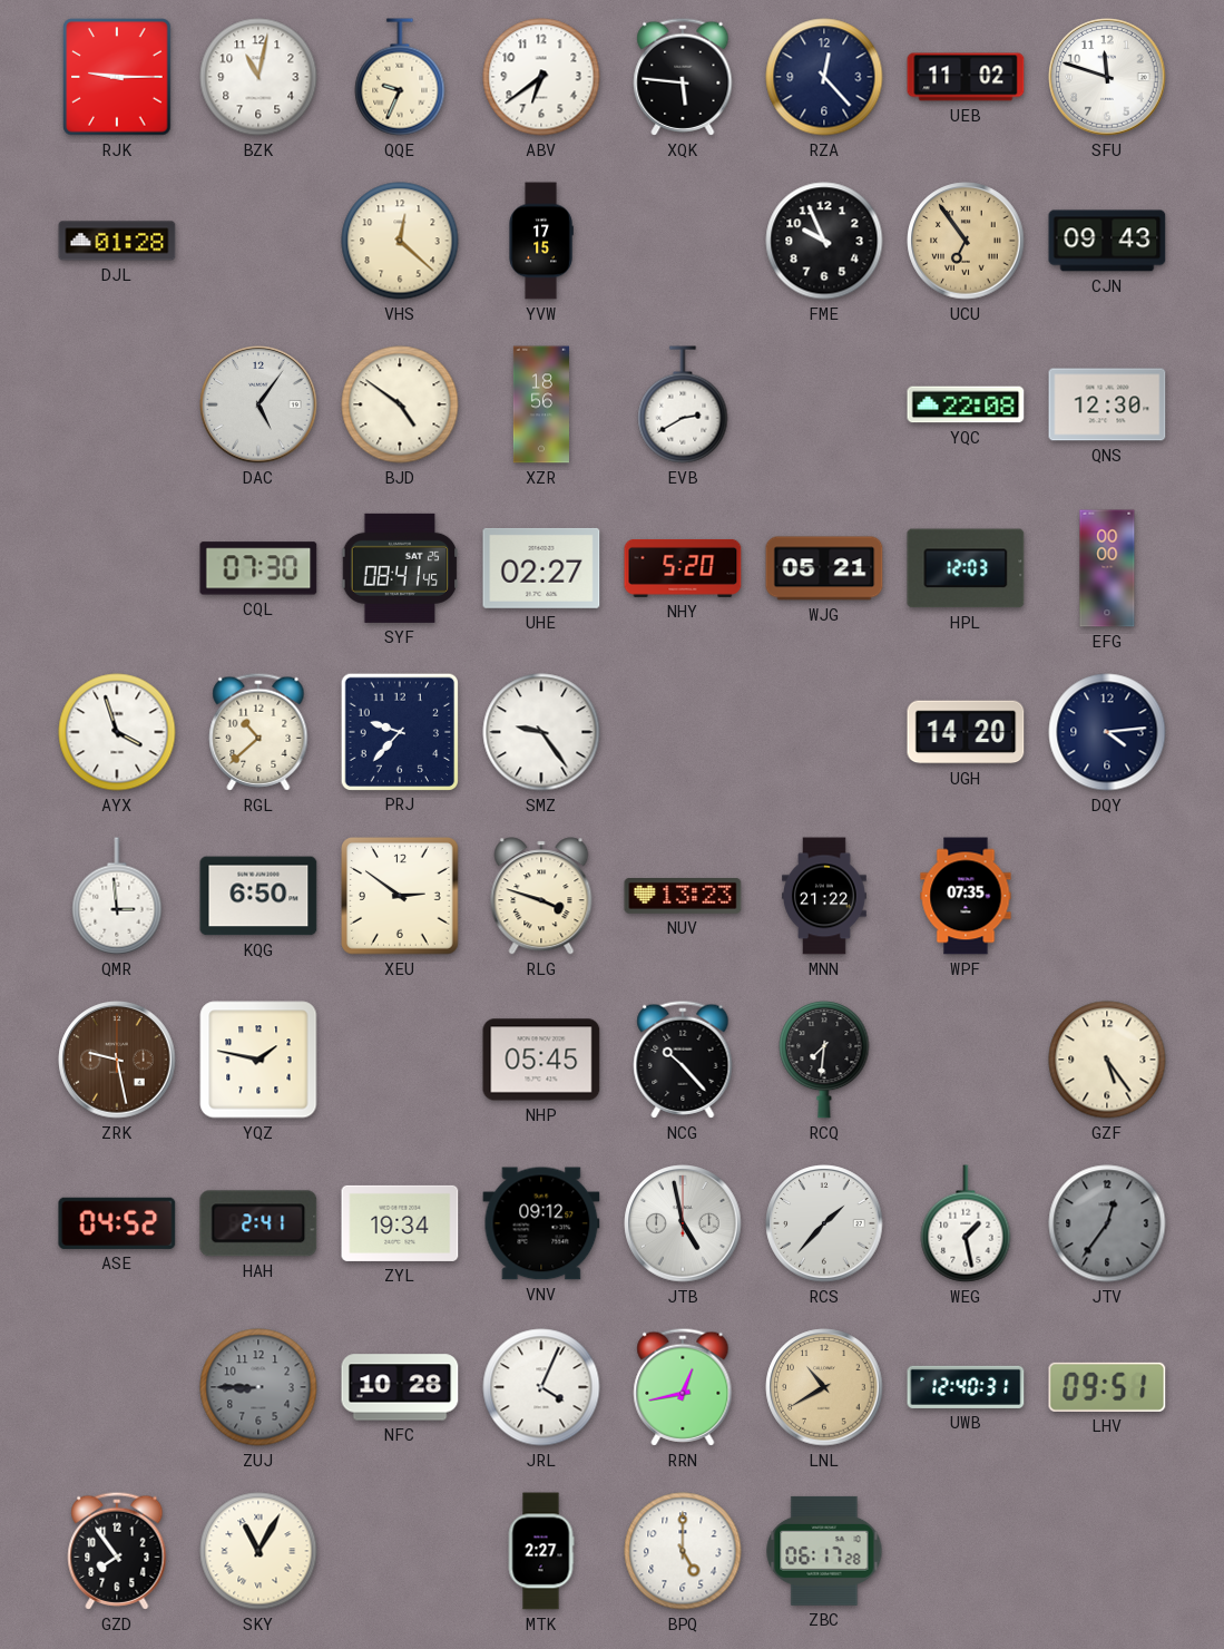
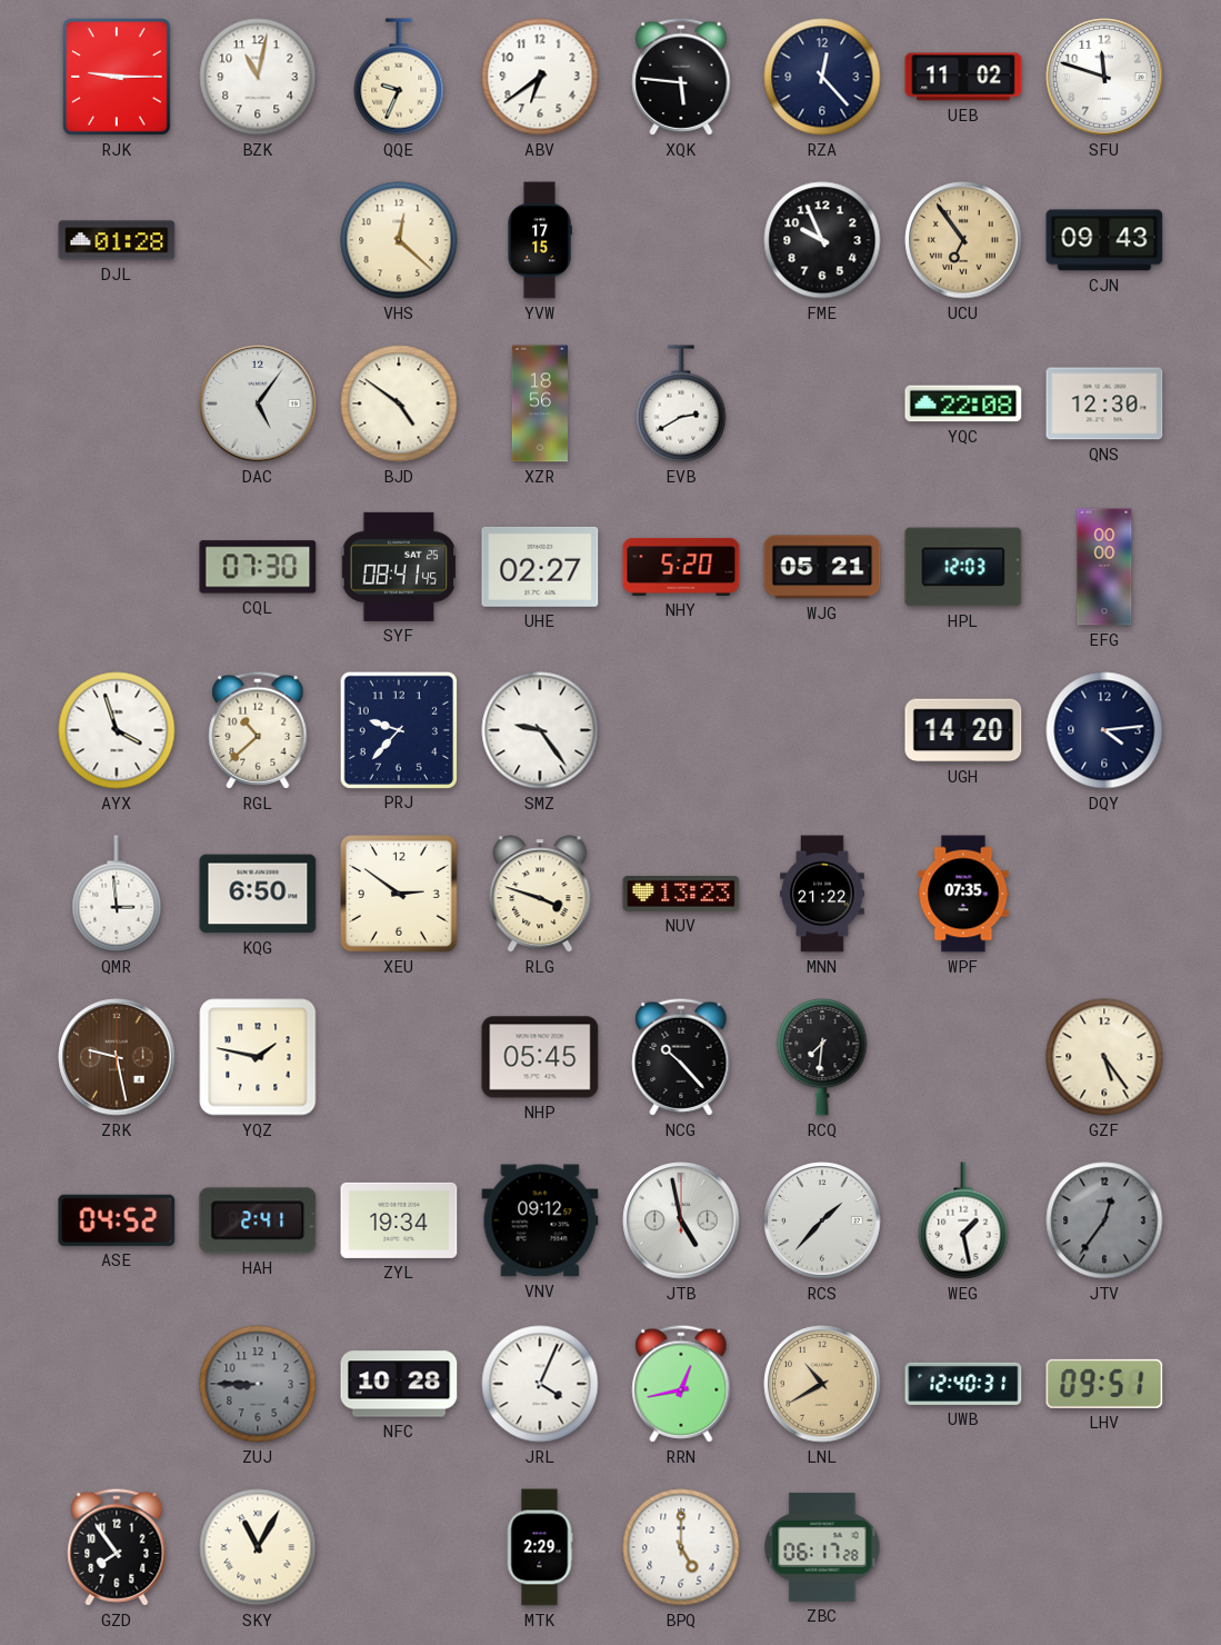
MTK: 2:27 -> 2:29
